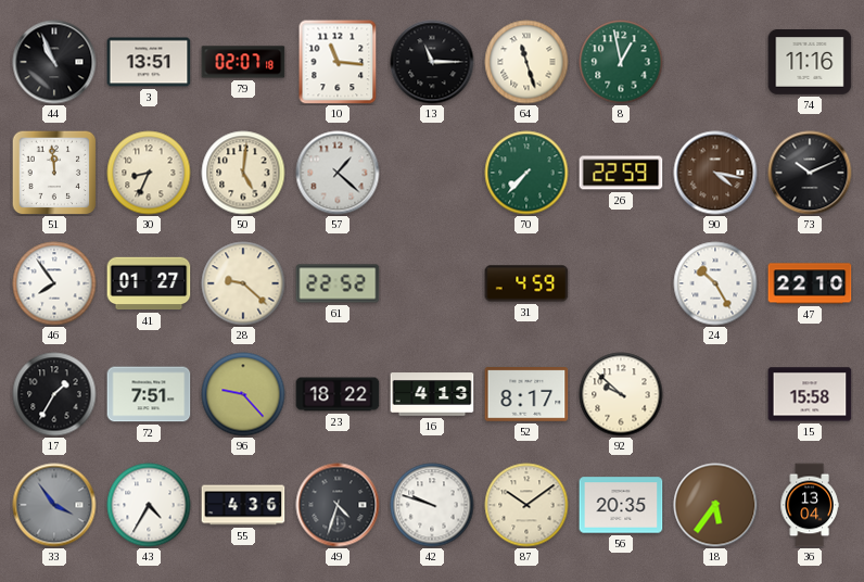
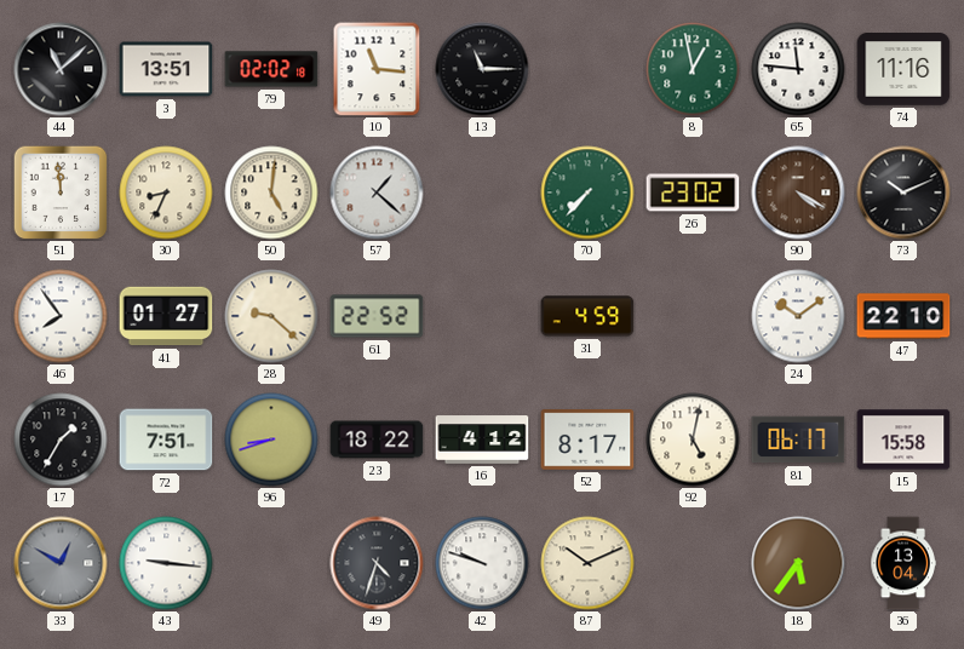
44: 10:56 -> 11:08
79: 02:07 -> 02:02
64: 11:27 -> none
65: none -> 11:46
26: 22:59 -> 23:02
90: 4:17 -> 4:20
24: 10:25 -> 10:09
96: 9:23 -> 8:42
16: 4:13 -> 4:12
92: 9:52 -> 5:02
81: none -> 06:17
33: 3:54 -> 12:50
43: 4:35 -> 9:16
55: 4:36 -> none
87: 10:09 -> 10:11
56: 20:35 -> none
